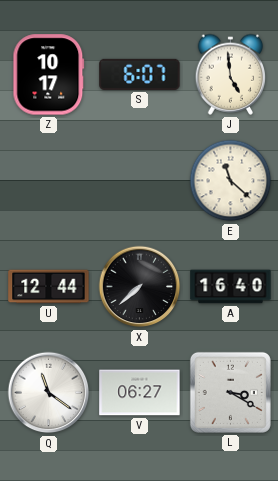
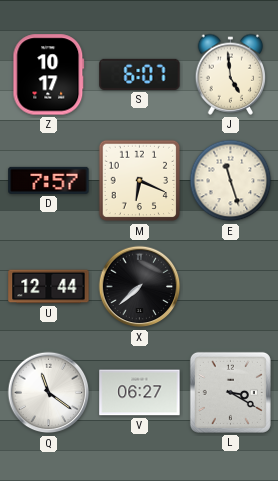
D: none -> 7:57
M: none -> 6:19
E: 11:22 -> 11:27
A: 16:40 -> none
